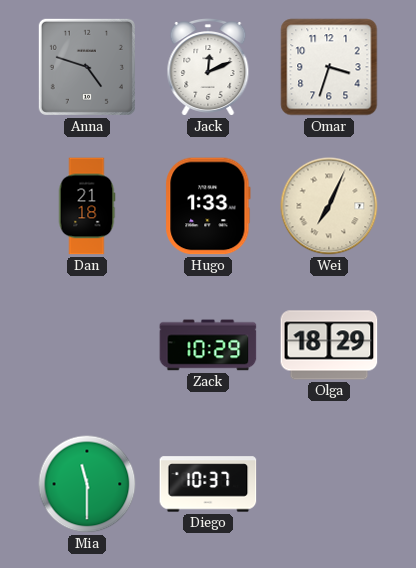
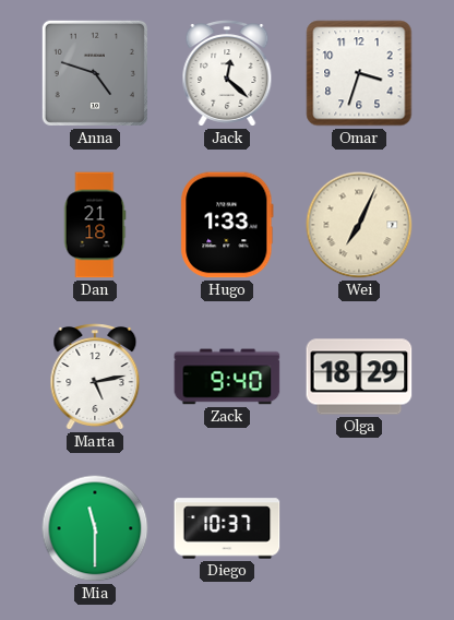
Jack: 12:11 -> 12:22
Marta: none -> 5:13
Zack: 10:29 -> 9:40
